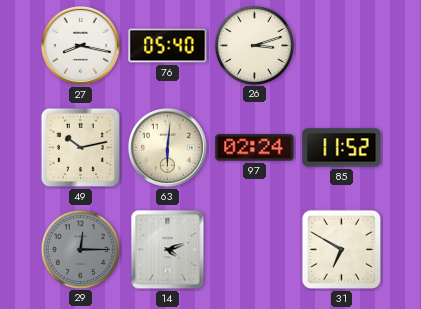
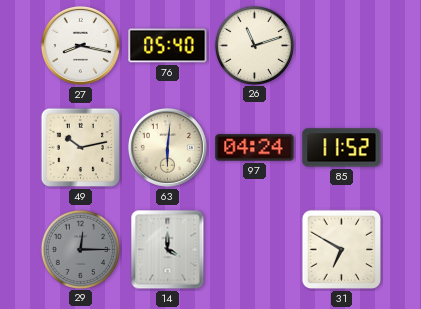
26: 3:12 -> 11:12
97: 02:24 -> 04:24
14: 4:12 -> 4:00
